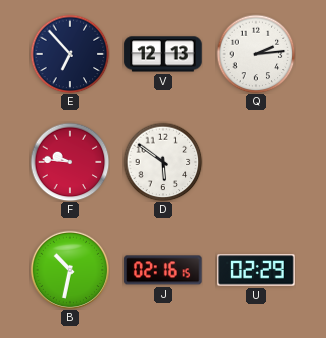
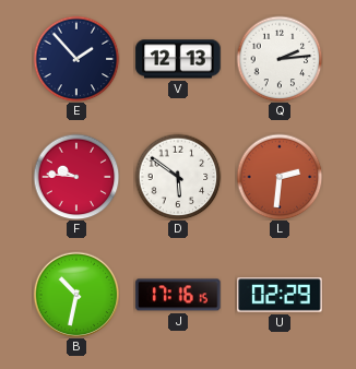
E: 6:53 -> 1:53
L: none -> 2:31
J: 02:16 -> 17:16
